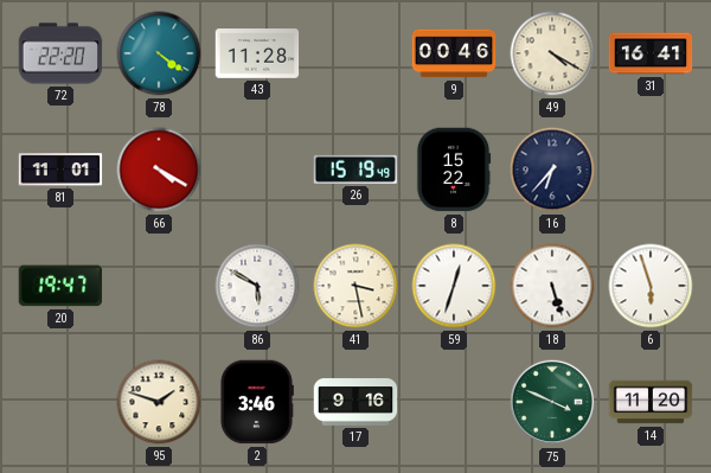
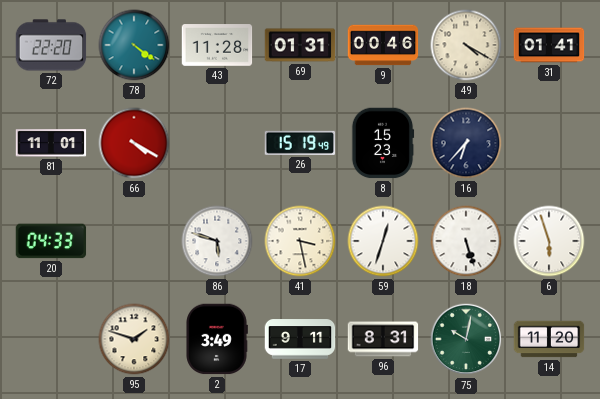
69: none -> 01:31
31: 16:41 -> 01:41
8: 15:22 -> 15:23
20: 19:47 -> 04:33
86: 5:50 -> 5:48
2: 3:46 -> 3:49
17: 9:16 -> 9:11
96: none -> 8:31
75: 3:49 -> 10:02
